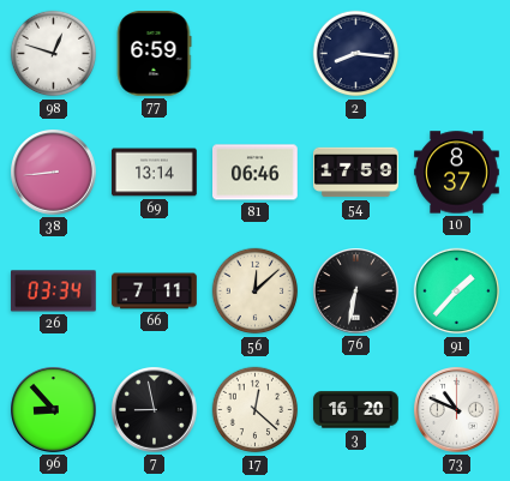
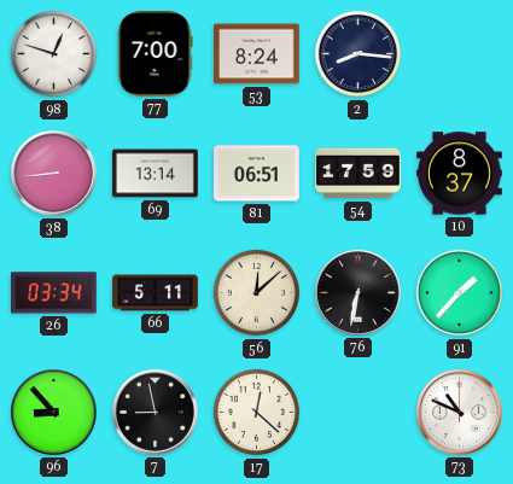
77: 6:59 -> 7:00
53: none -> 8:24
81: 06:46 -> 06:51
66: 7:11 -> 5:11
3: 16:20 -> none
